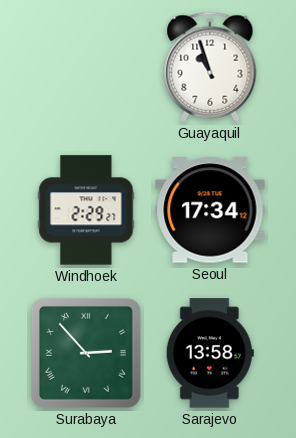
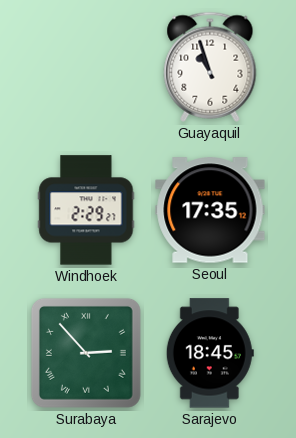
Seoul: 17:34 -> 17:35
Sarajevo: 13:58 -> 18:45
